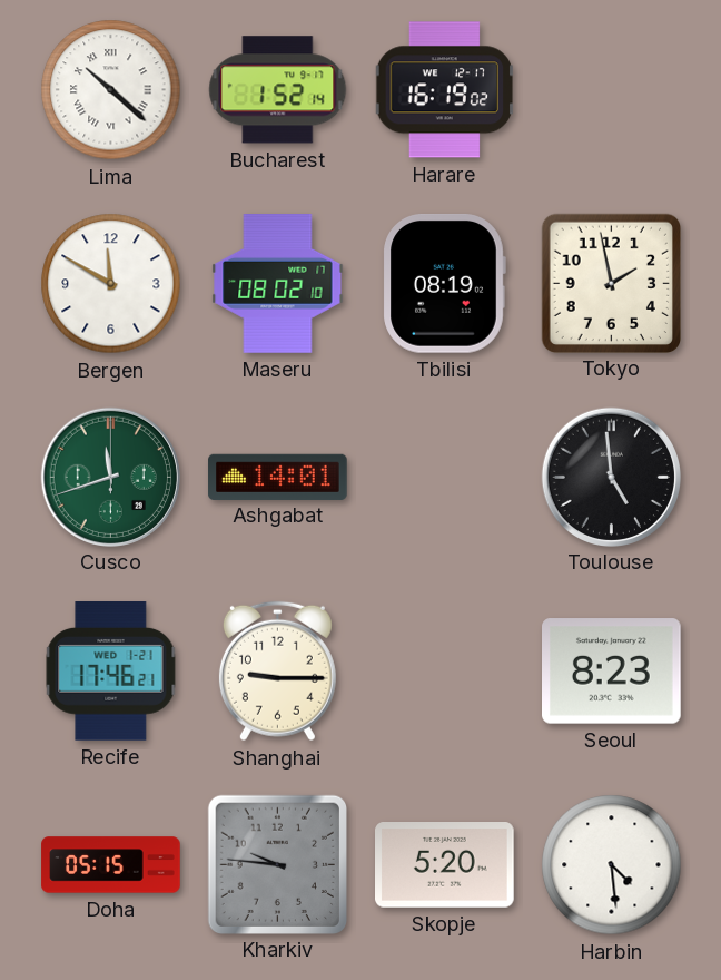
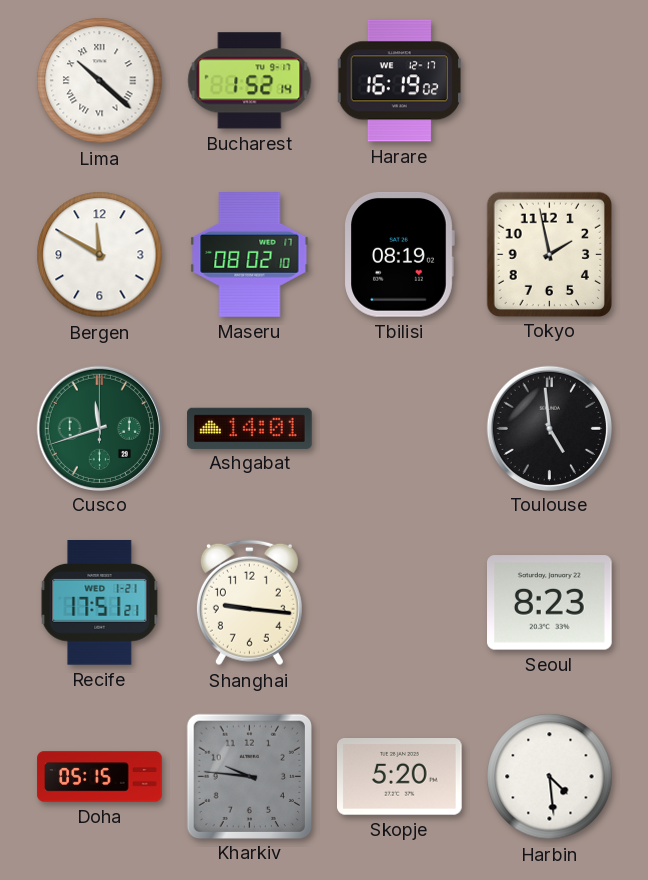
Recife: 17:46 -> 17:51
Shanghai: 9:15 -> 9:16
